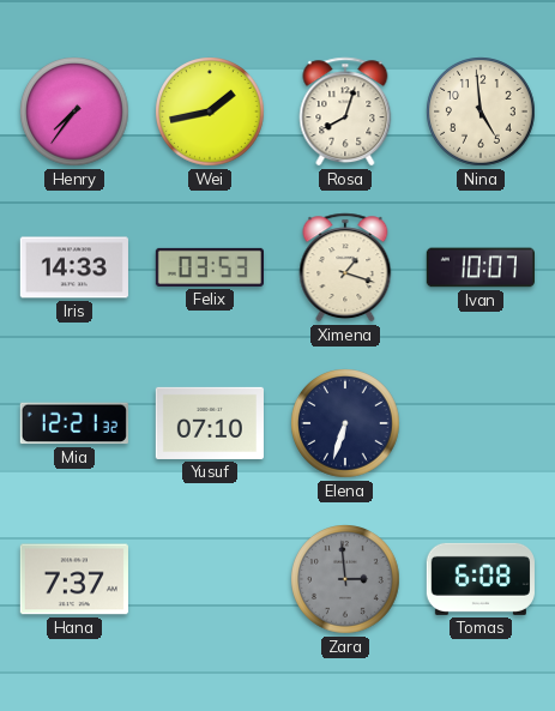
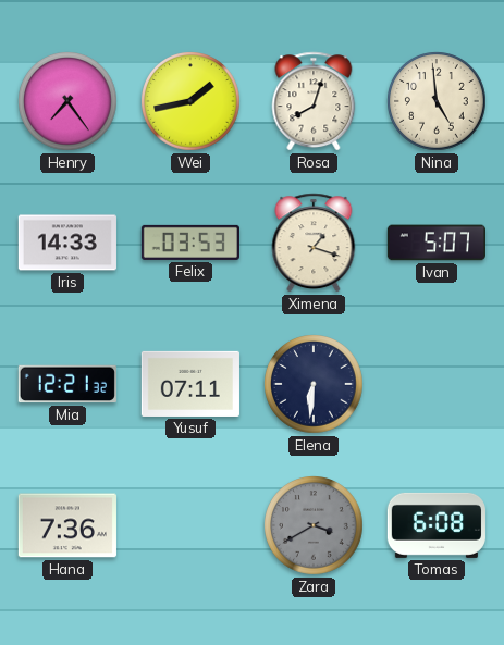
Henry: 7:36 -> 7:24
Ivan: 10:07 -> 5:07
Yusuf: 07:10 -> 07:11
Elena: 6:33 -> 6:31
Hana: 7:37 -> 7:36
Zara: 2:59 -> 3:40
